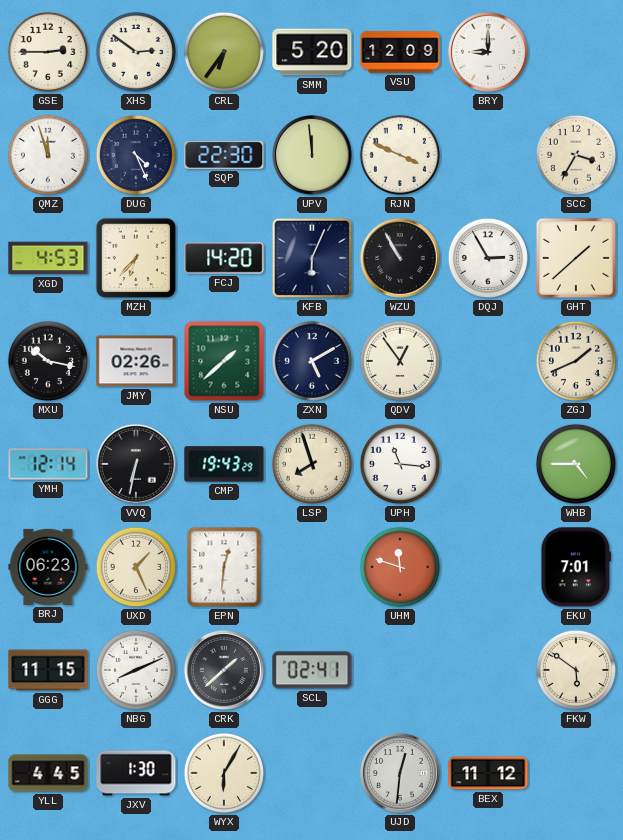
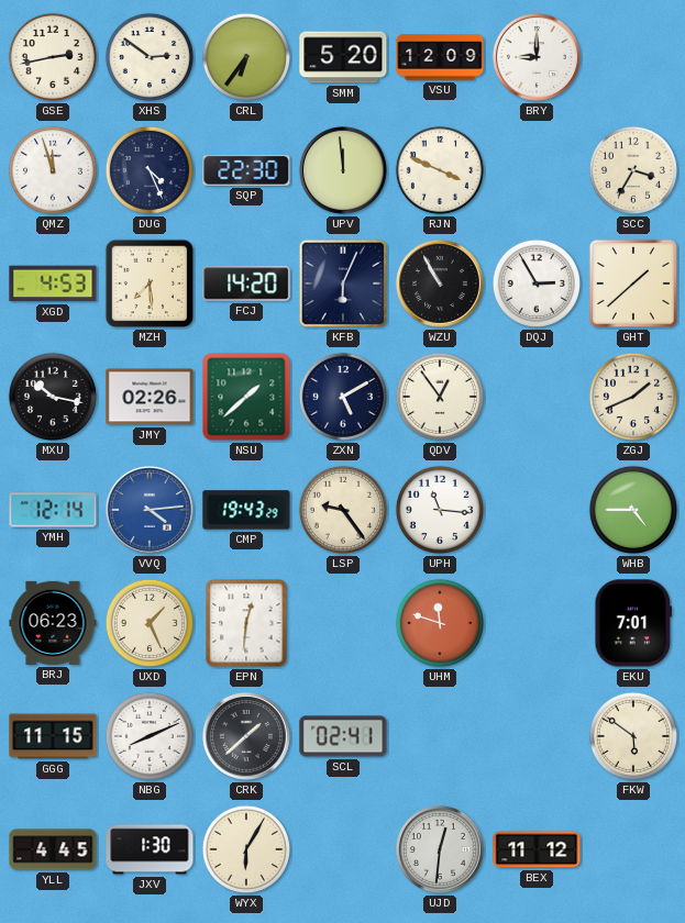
GSE: 2:45 -> 2:43
MZH: 6:37 -> 7:29
VVQ: 6:32 -> 4:14
VVQ dial: black -> blue
LSP: 7:57 -> 9:24
